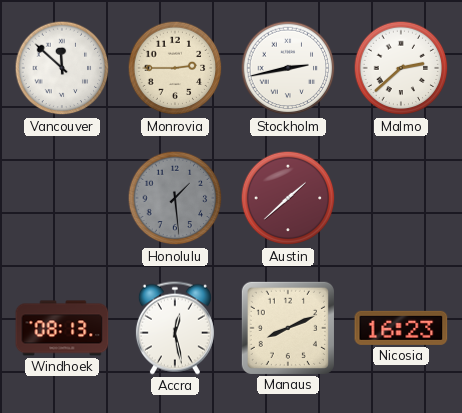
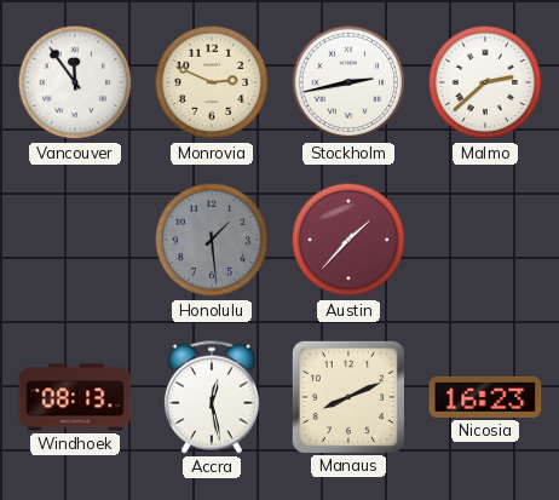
Vancouver: 11:52 -> 11:54
Monrovia: 2:45 -> 2:49
Austin: 1:38 -> 1:37
